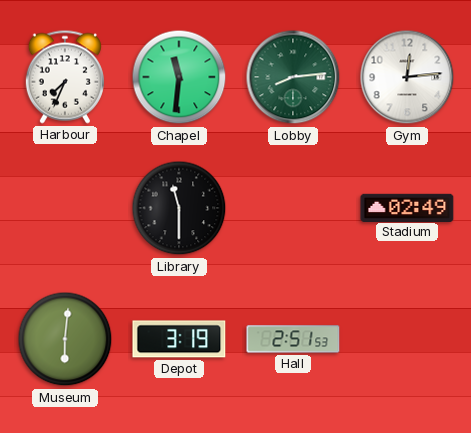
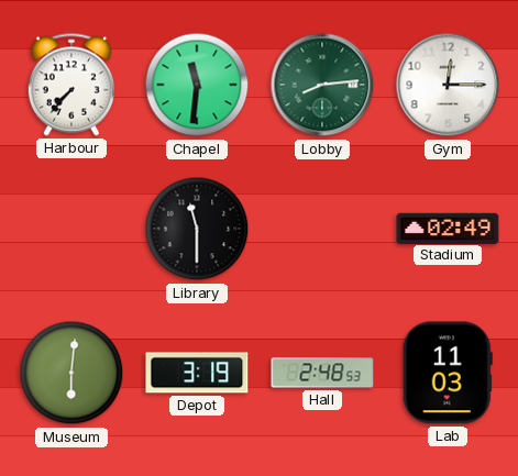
Harbour: 7:34 -> 7:37
Gym: 12:14 -> 12:15
Hall: 2:51 -> 2:48
Lab: none -> 11:03
